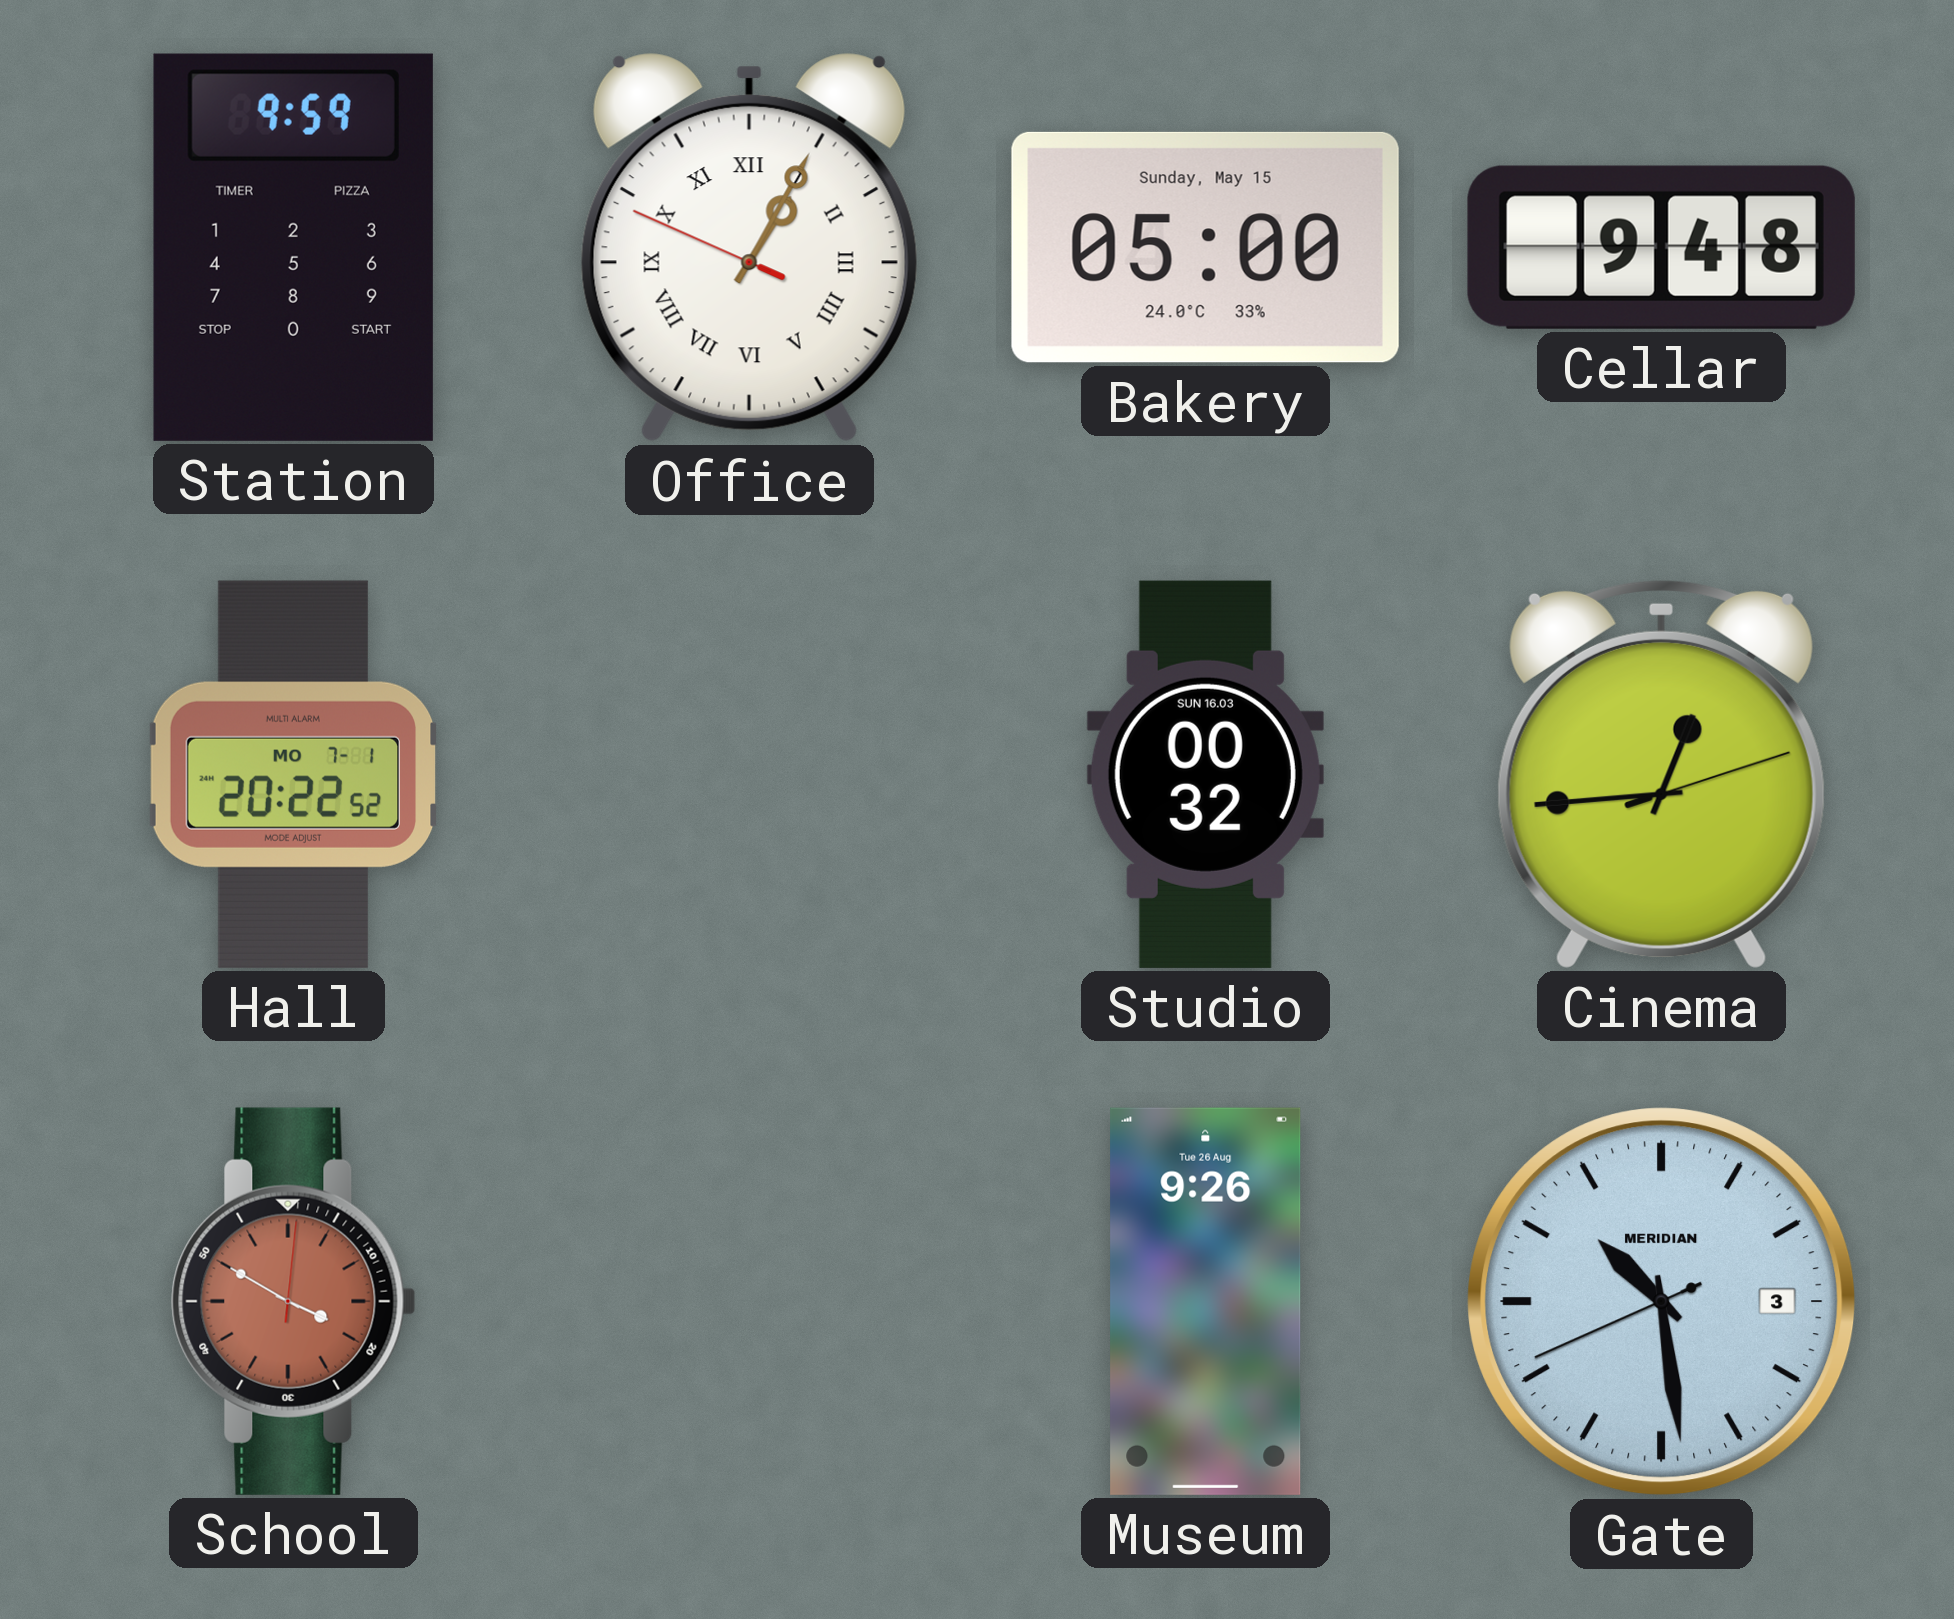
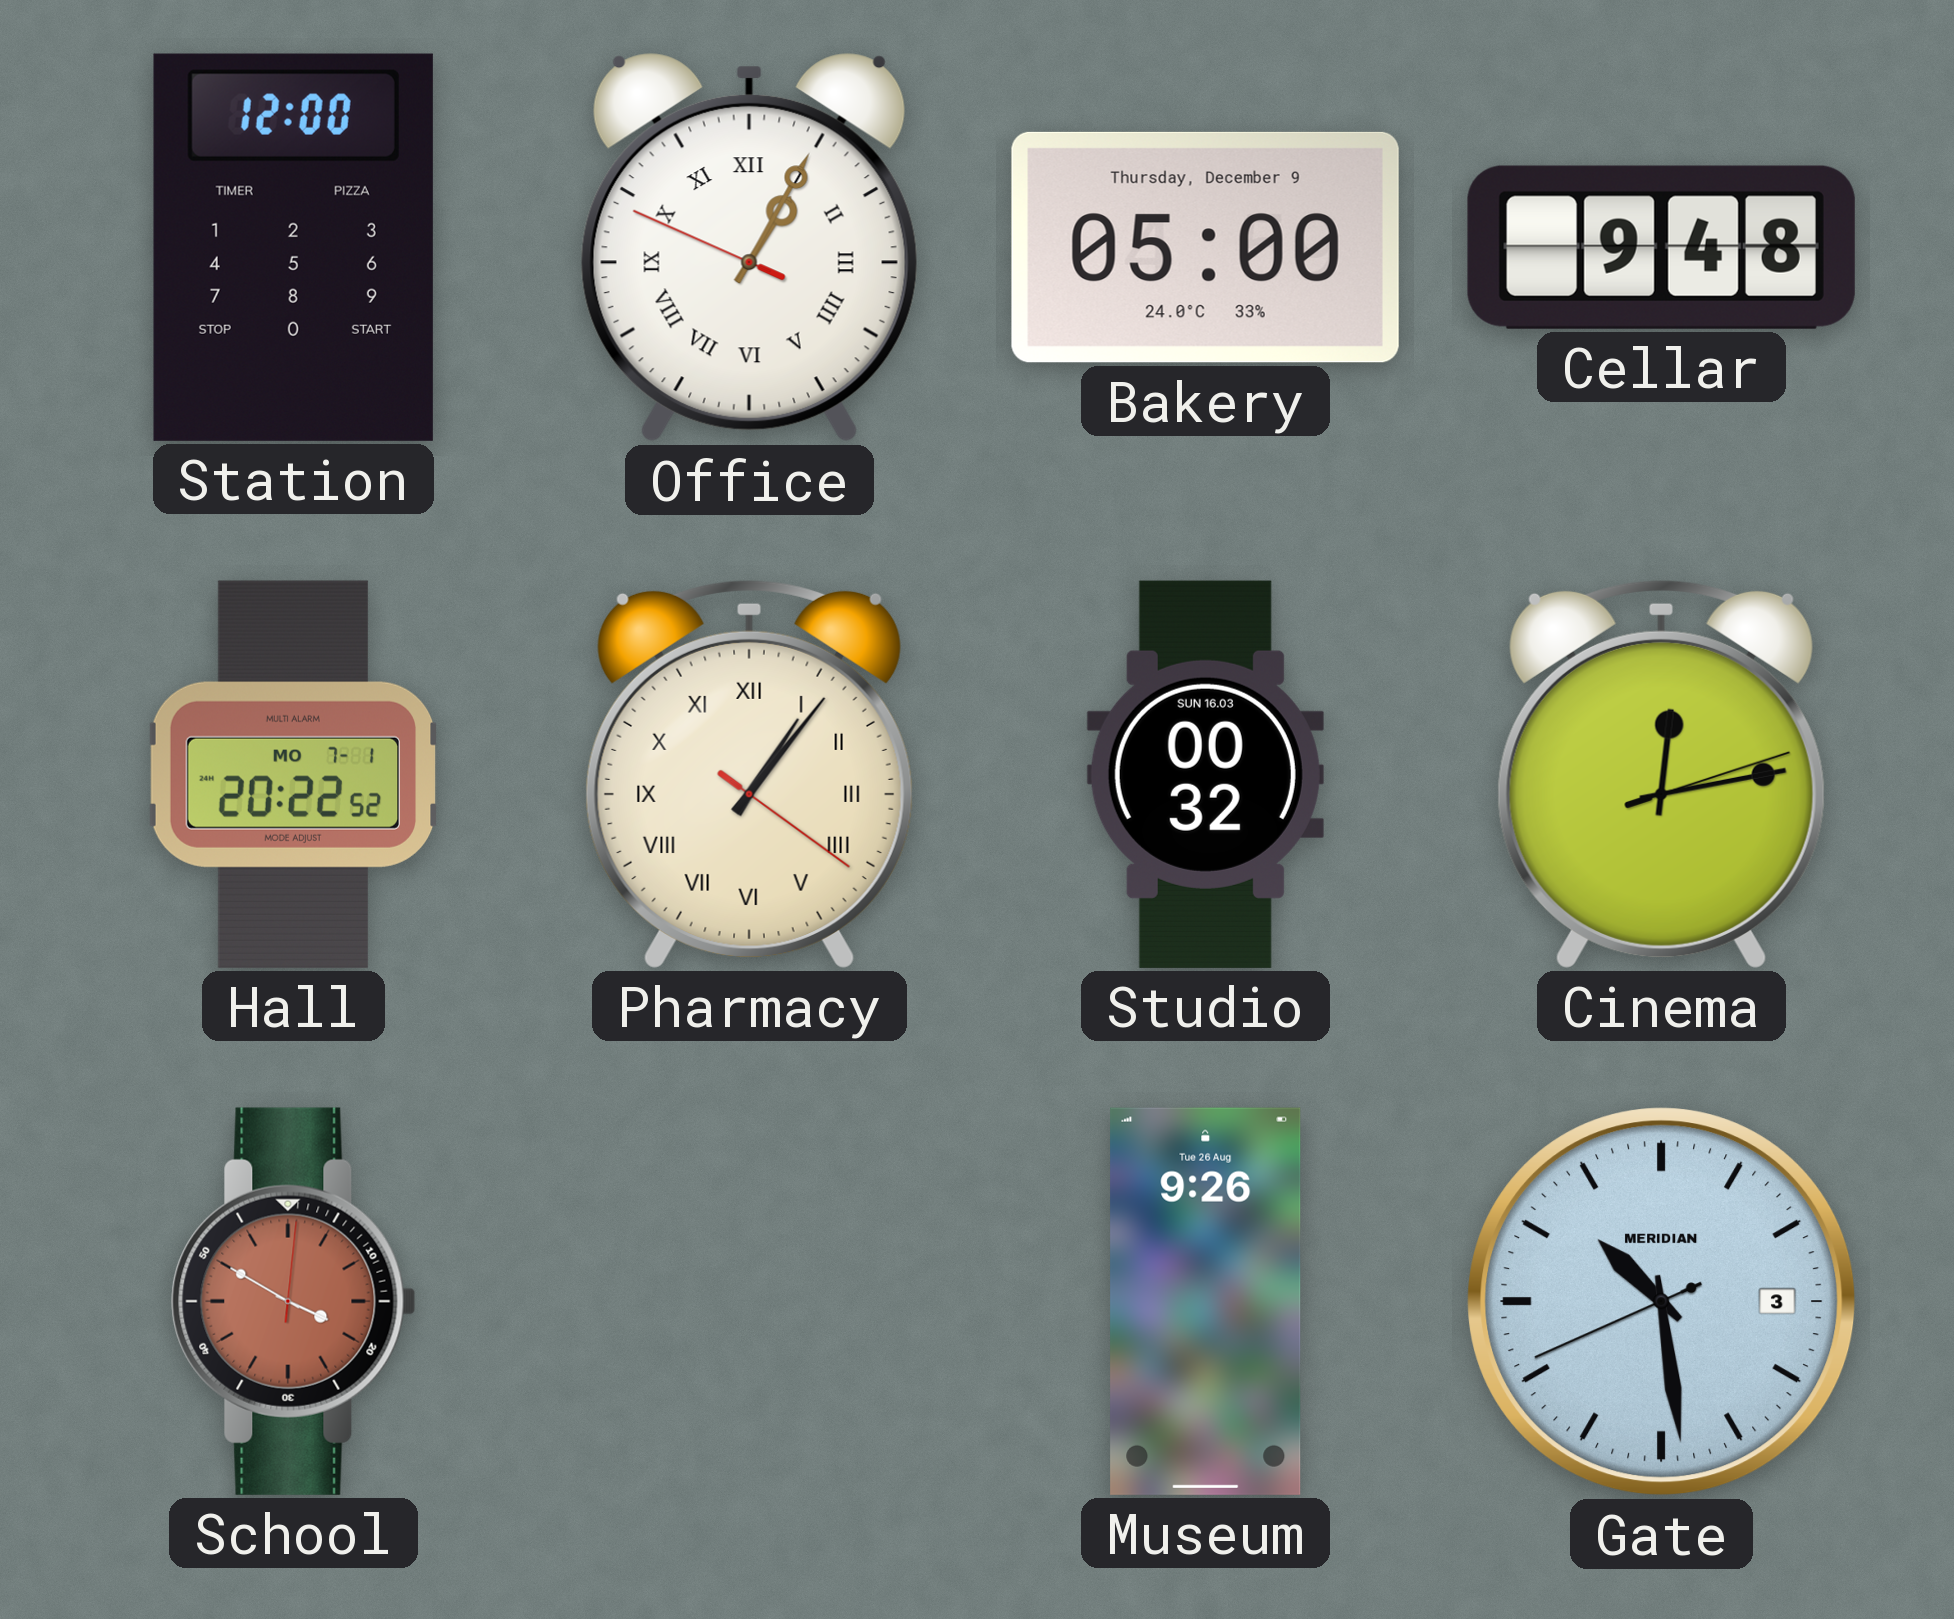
Station: 9:59 -> 12:00
Bakery date: Sunday, May 15 -> Thursday, December 9
Pharmacy: none -> 1:06
Cinema: 12:44 -> 12:13
